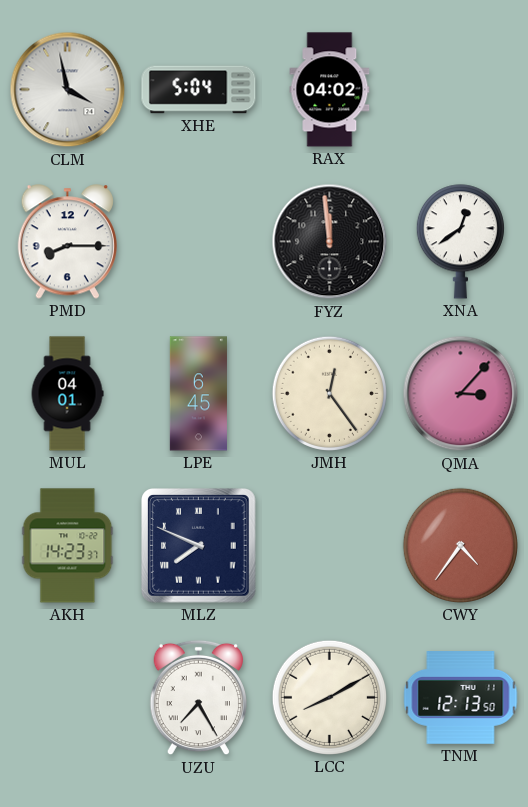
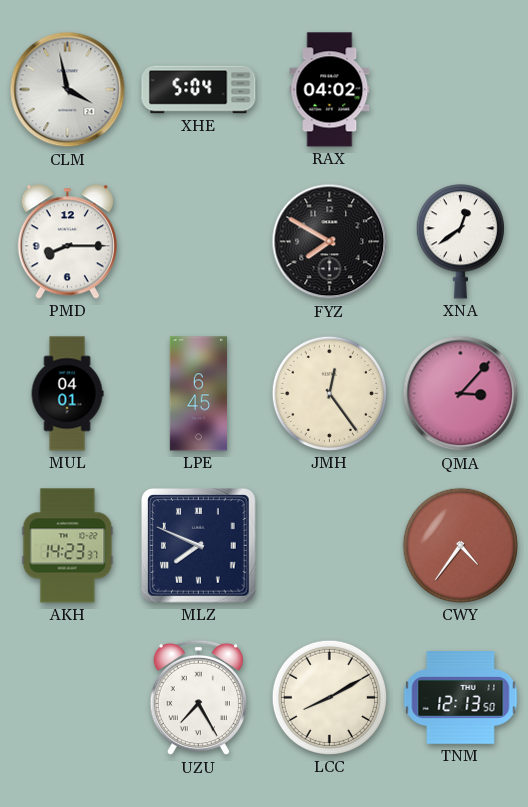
FYZ: 11:59 -> 7:50
